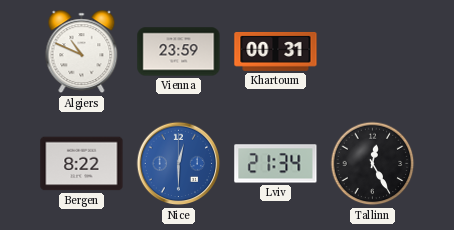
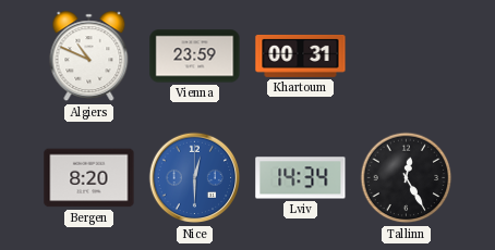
Bergen: 8:22 -> 8:20
Lviv: 21:34 -> 14:34
